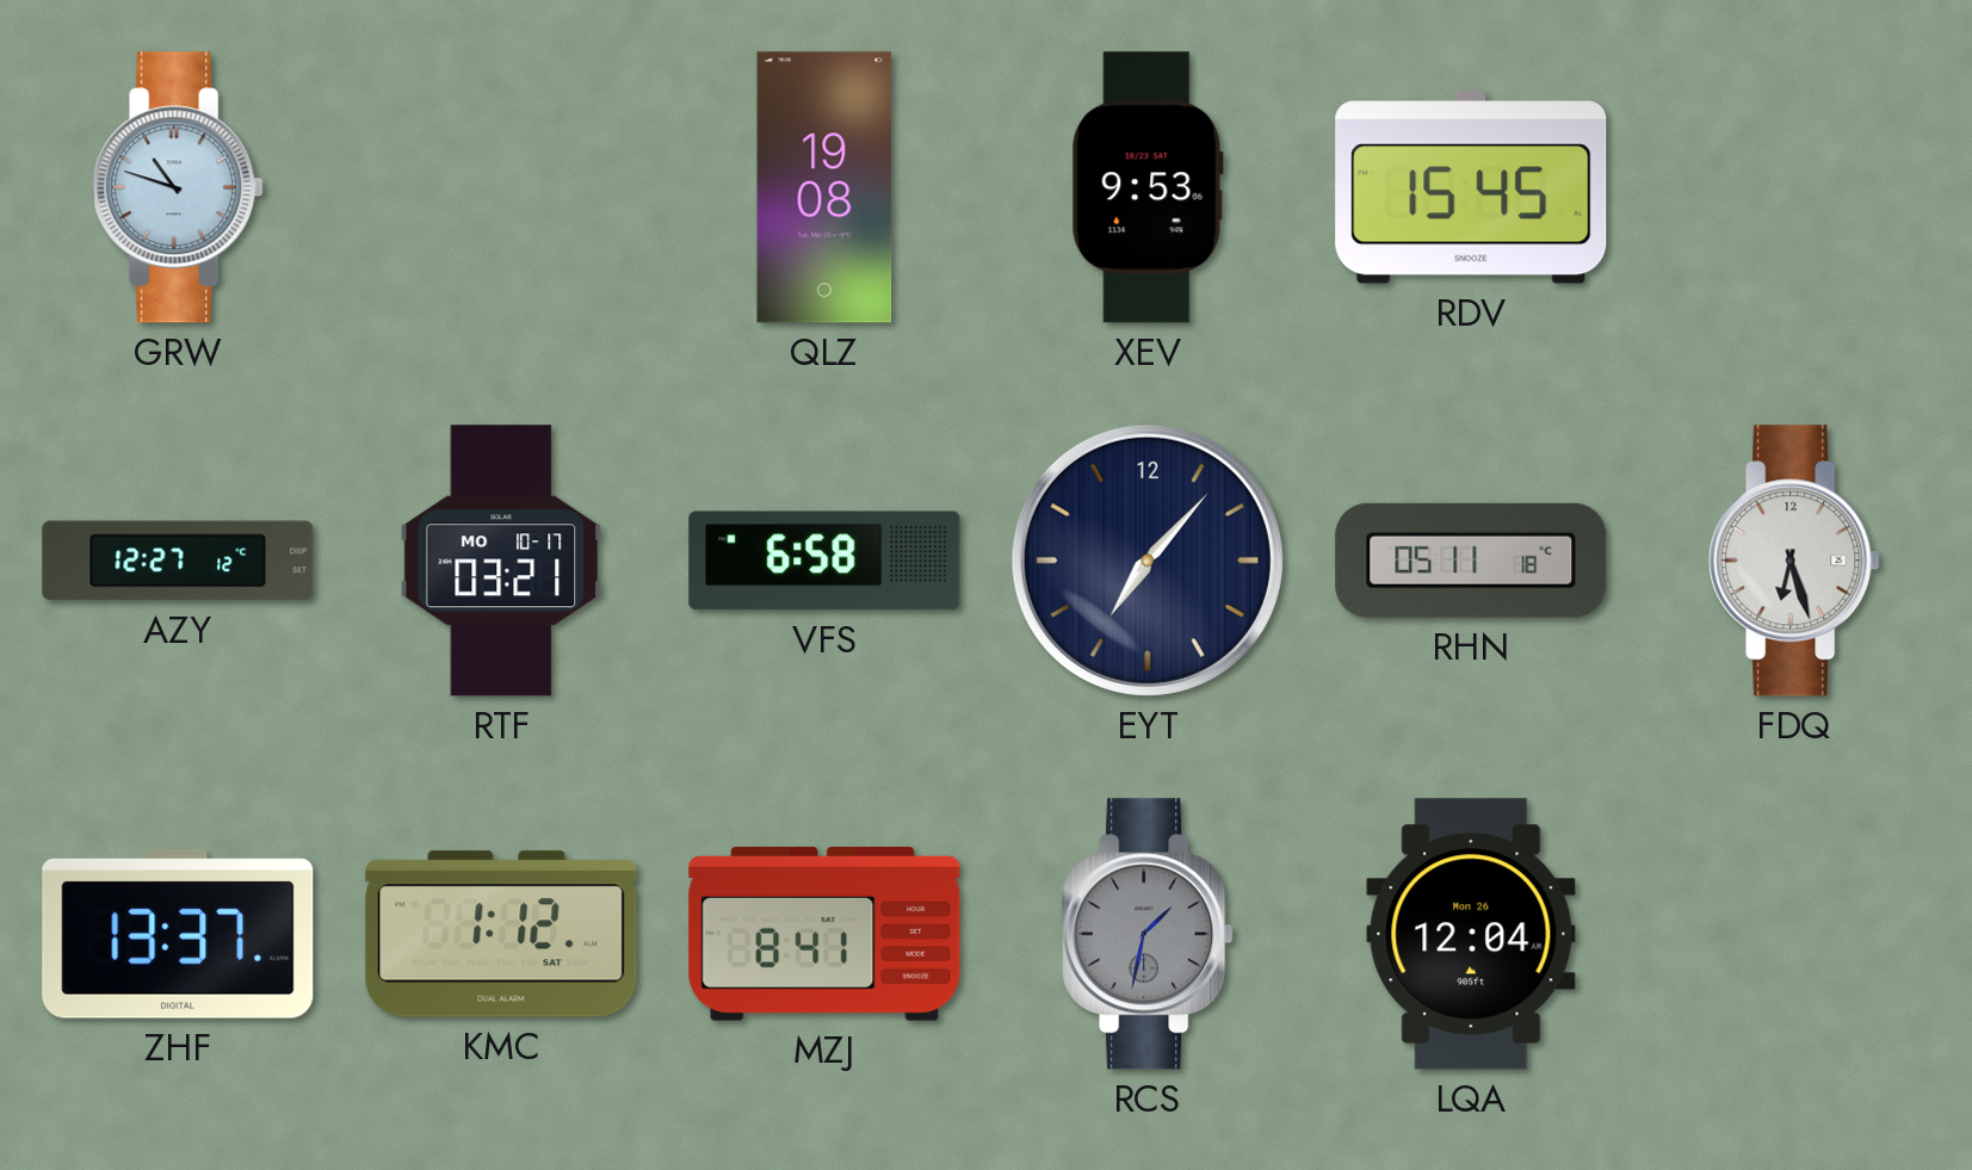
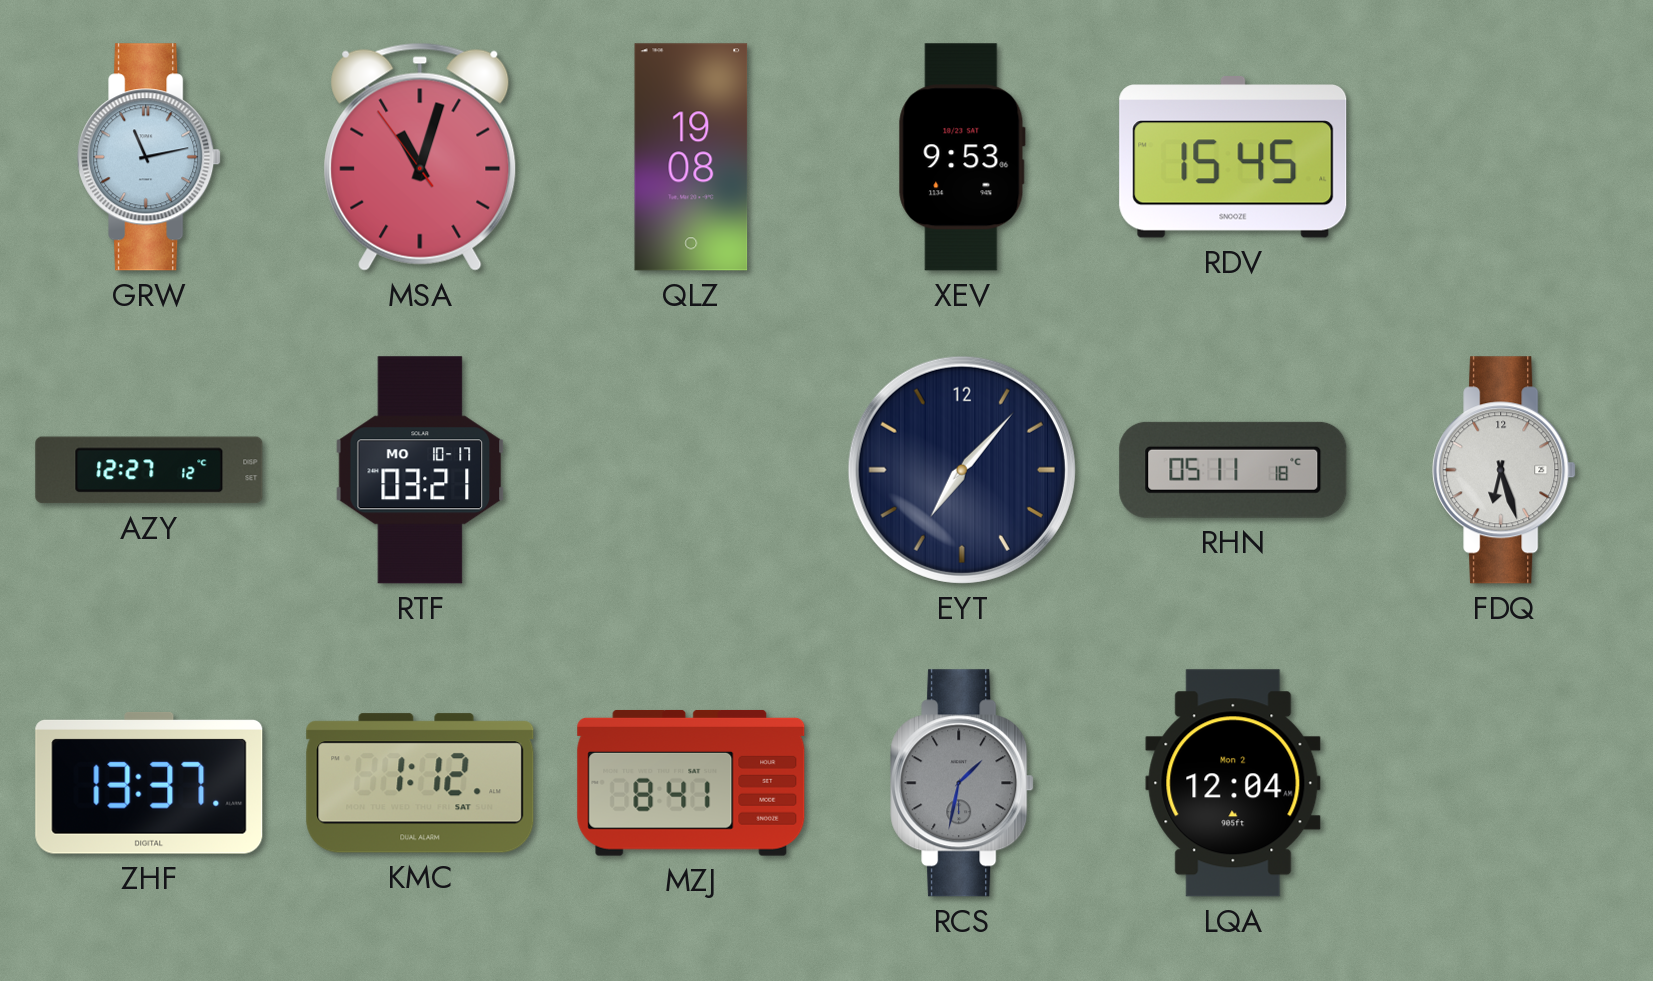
GRW: 10:48 -> 11:13
MSA: none -> 11:02
VFS: 6:58 -> none
LQA date: Mon 26 -> Mon 2
